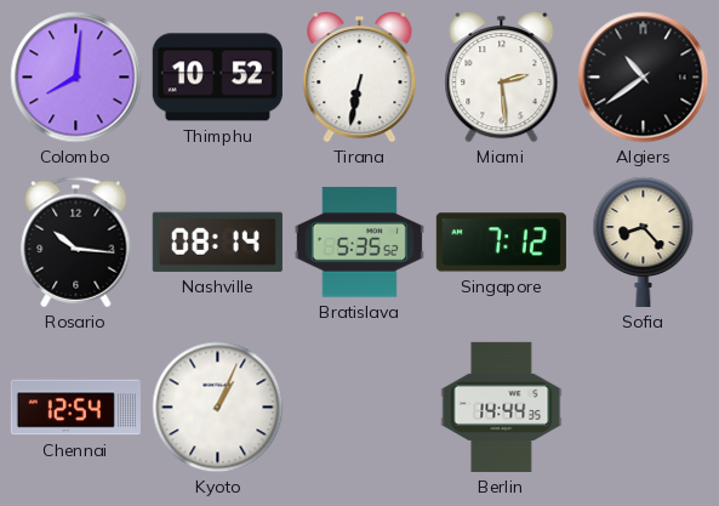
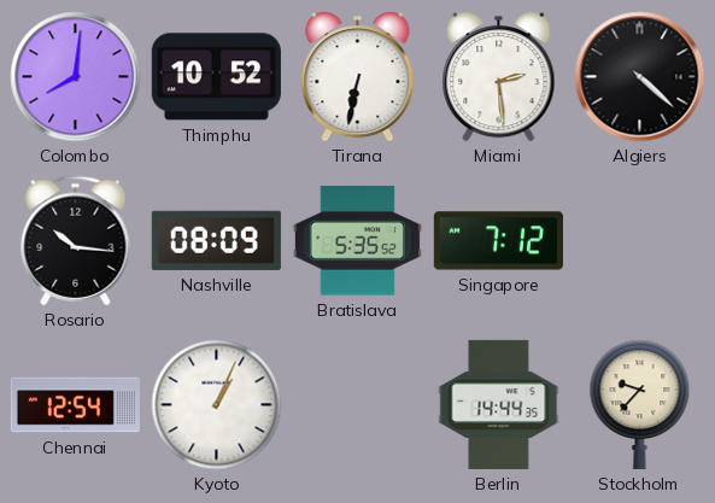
Algiers: 10:39 -> 4:22
Nashville: 08:14 -> 08:09
Sofia: 8:23 -> none
Stockholm: none -> 9:37
